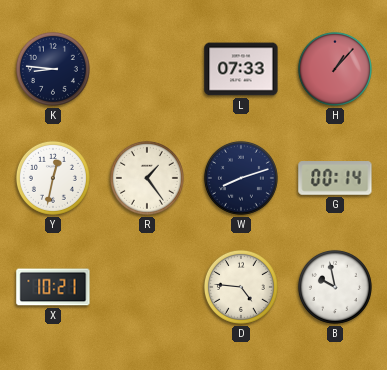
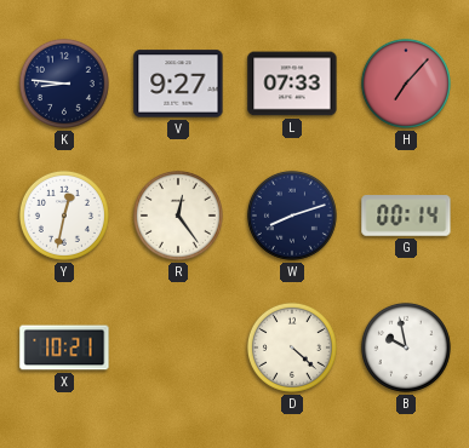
V: none -> 9:27
H: 1:07 -> 7:07
R: 1:24 -> 12:24
D: 4:46 -> 4:22
